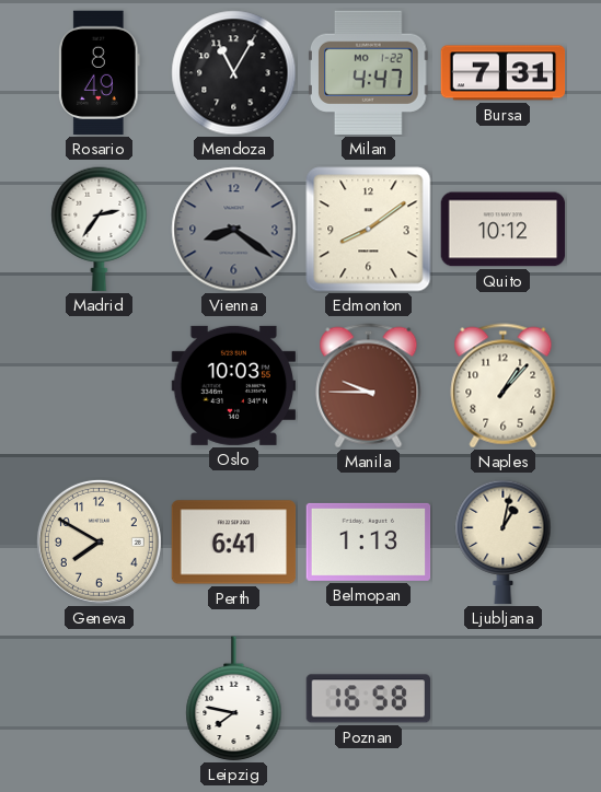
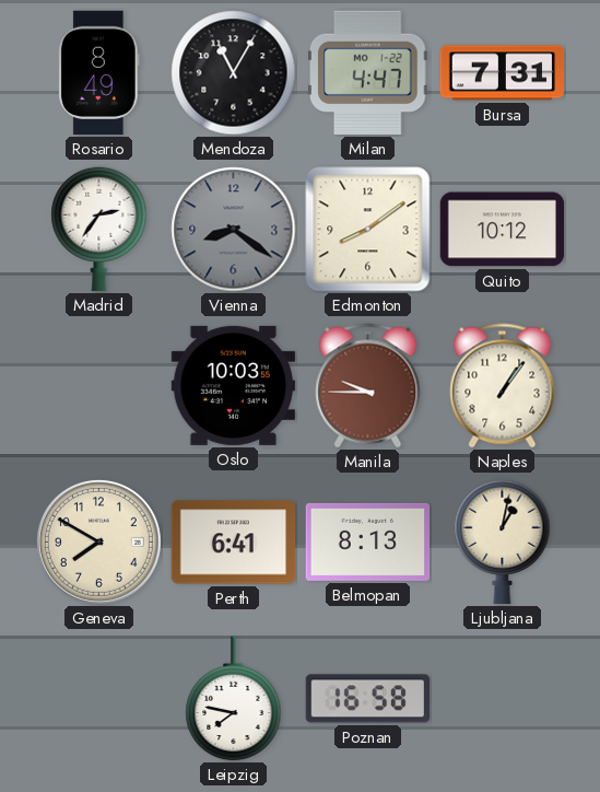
Naples: 1:07 -> 1:06
Belmopan: 1:13 -> 8:13
